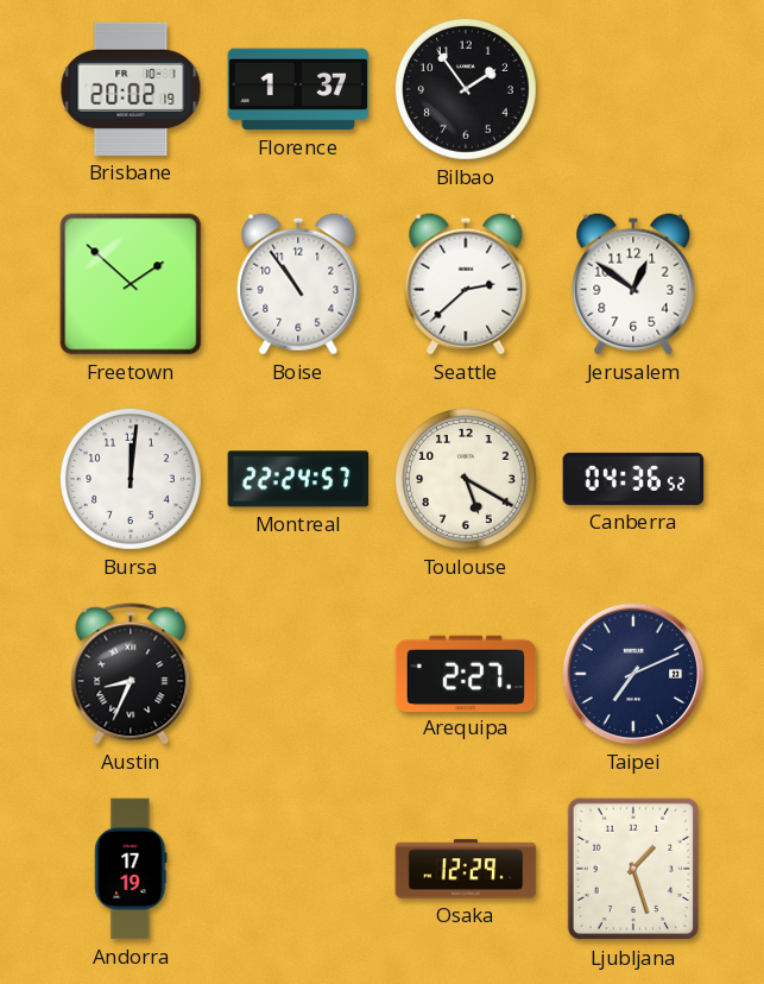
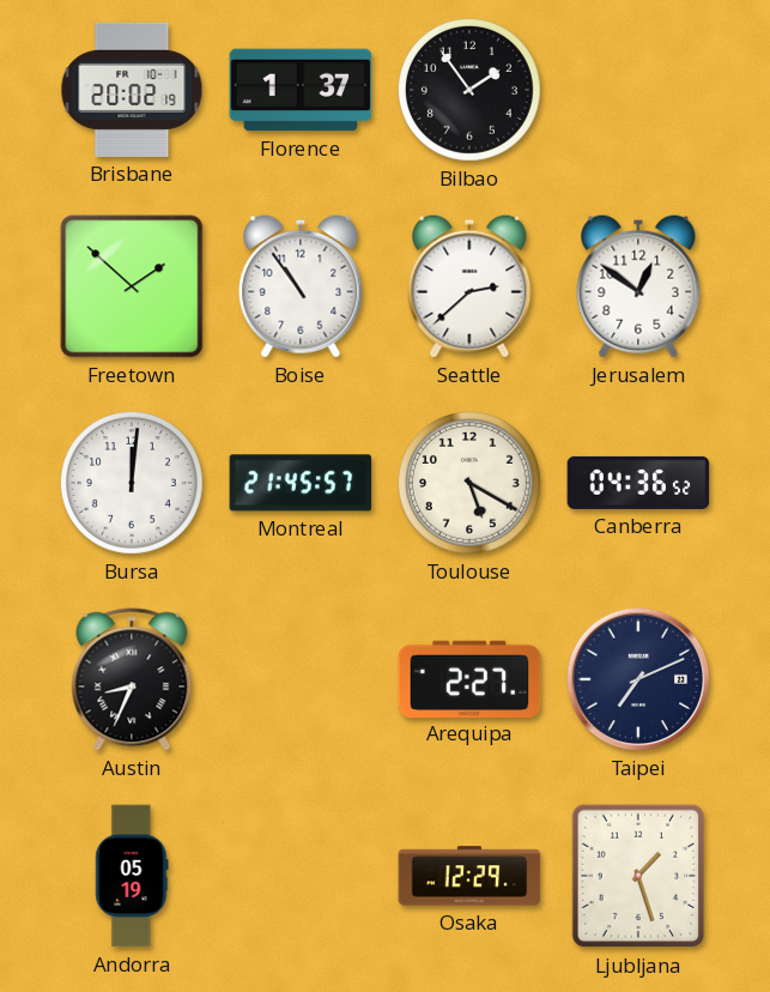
Montreal: 22:24 -> 21:45
Andorra: 17:19 -> 05:19
